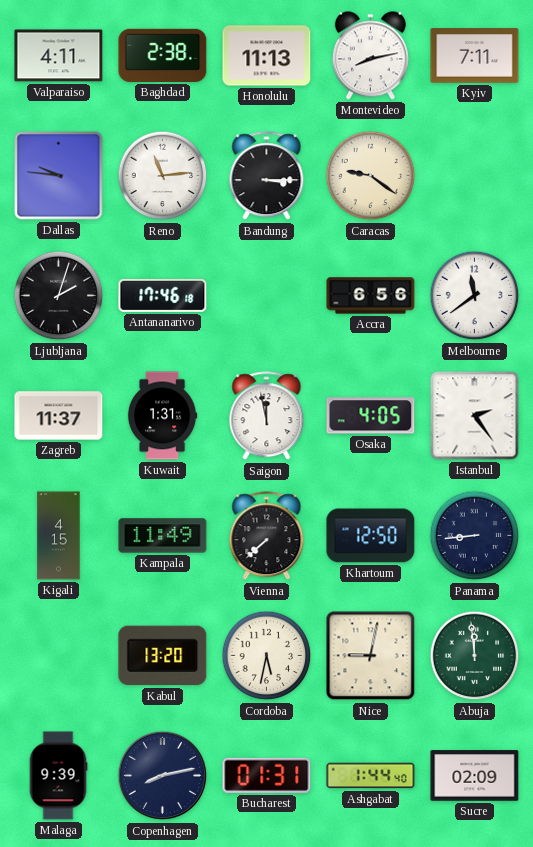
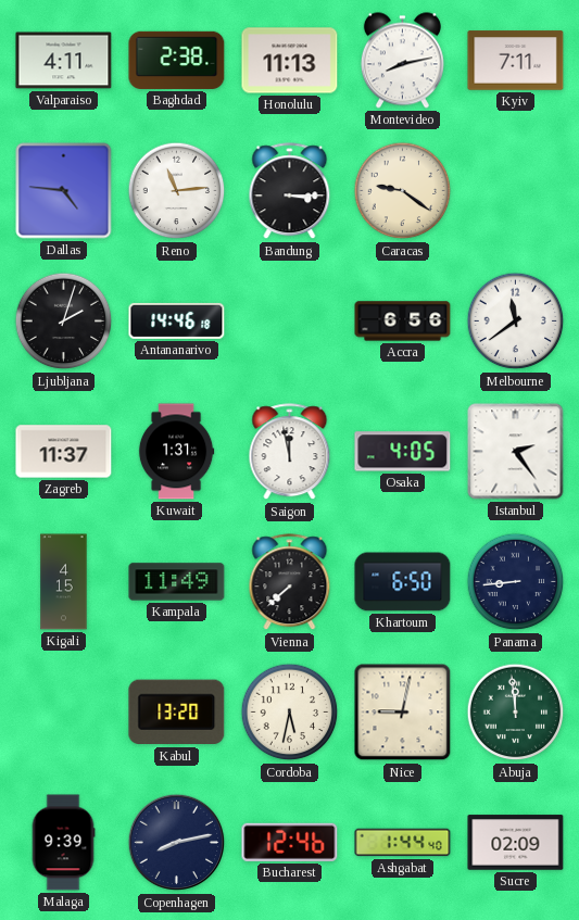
Dallas: 9:46 -> 4:46
Antananarivo: 17:46 -> 14:46
Khartoum: 12:50 -> 6:50
Bucharest: 01:31 -> 12:46
